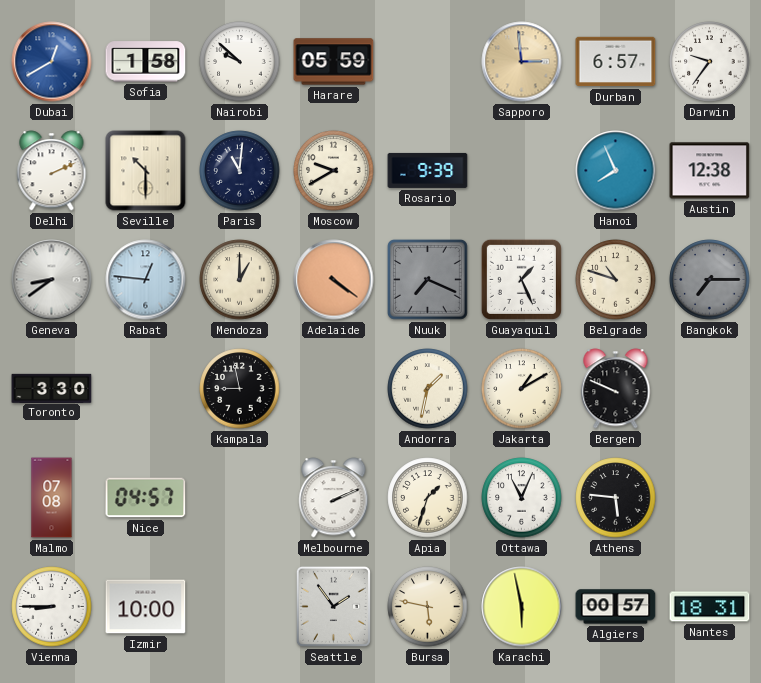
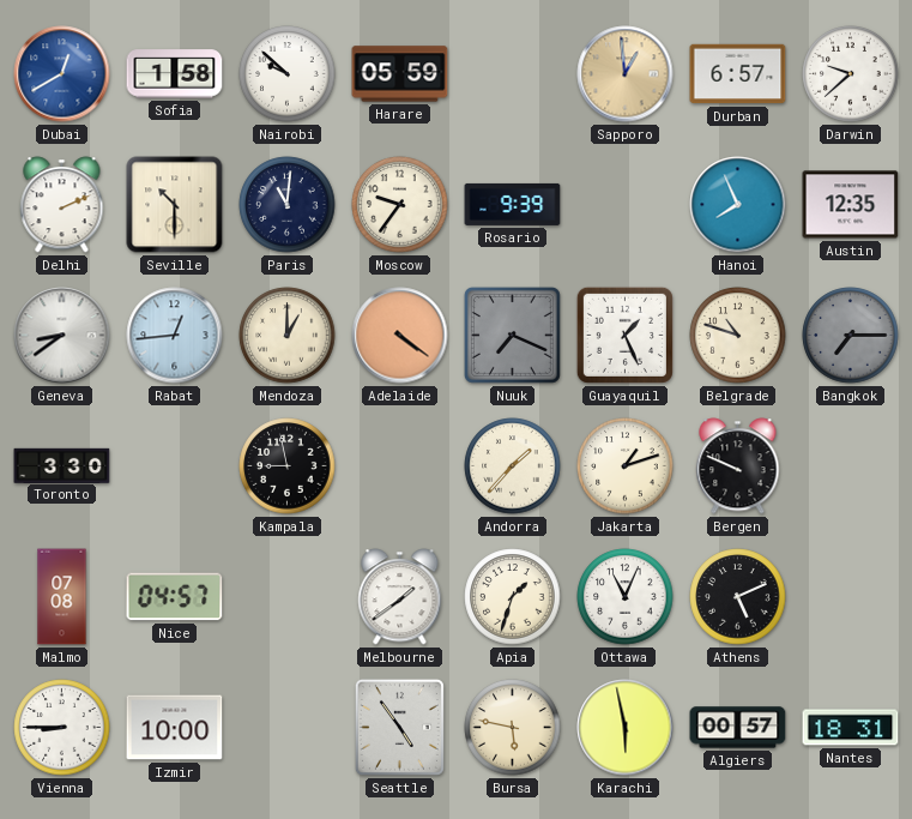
Sapporo: 2:59 -> 12:59
Darwin: 9:36 -> 9:38
Moscow: 9:40 -> 9:36
Austin: 12:38 -> 12:35
Rabat: 12:46 -> 12:44
Andorra: 1:32 -> 1:37
Jakarta: 1:10 -> 1:12
Melbourne: 2:11 -> 1:39
Athens: 5:46 -> 5:11
Seattle: 1:54 -> 4:54
